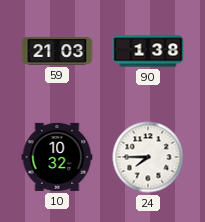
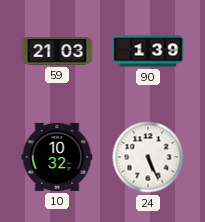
90: 1:38 -> 1:39
24: 7:45 -> 5:26
